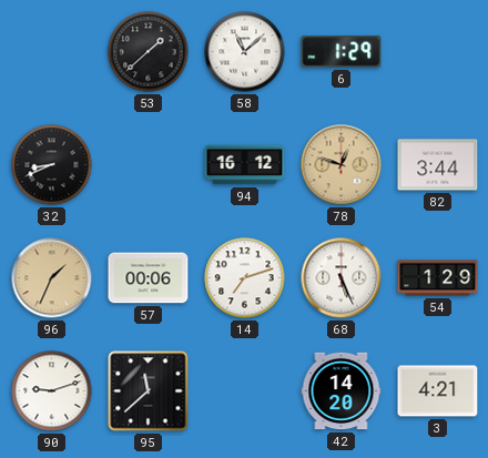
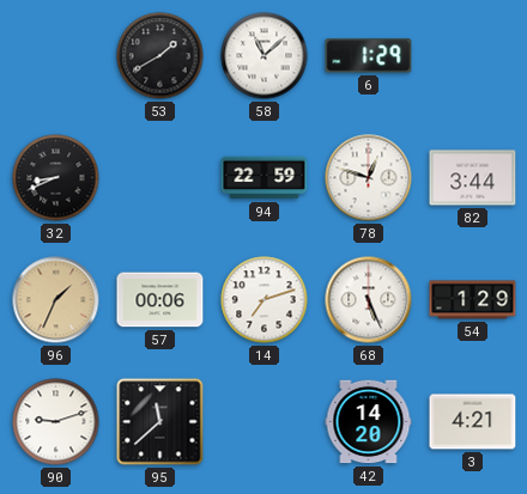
53: 1:38 -> 1:40
94: 16:12 -> 22:59
78 dial: champagne -> white
